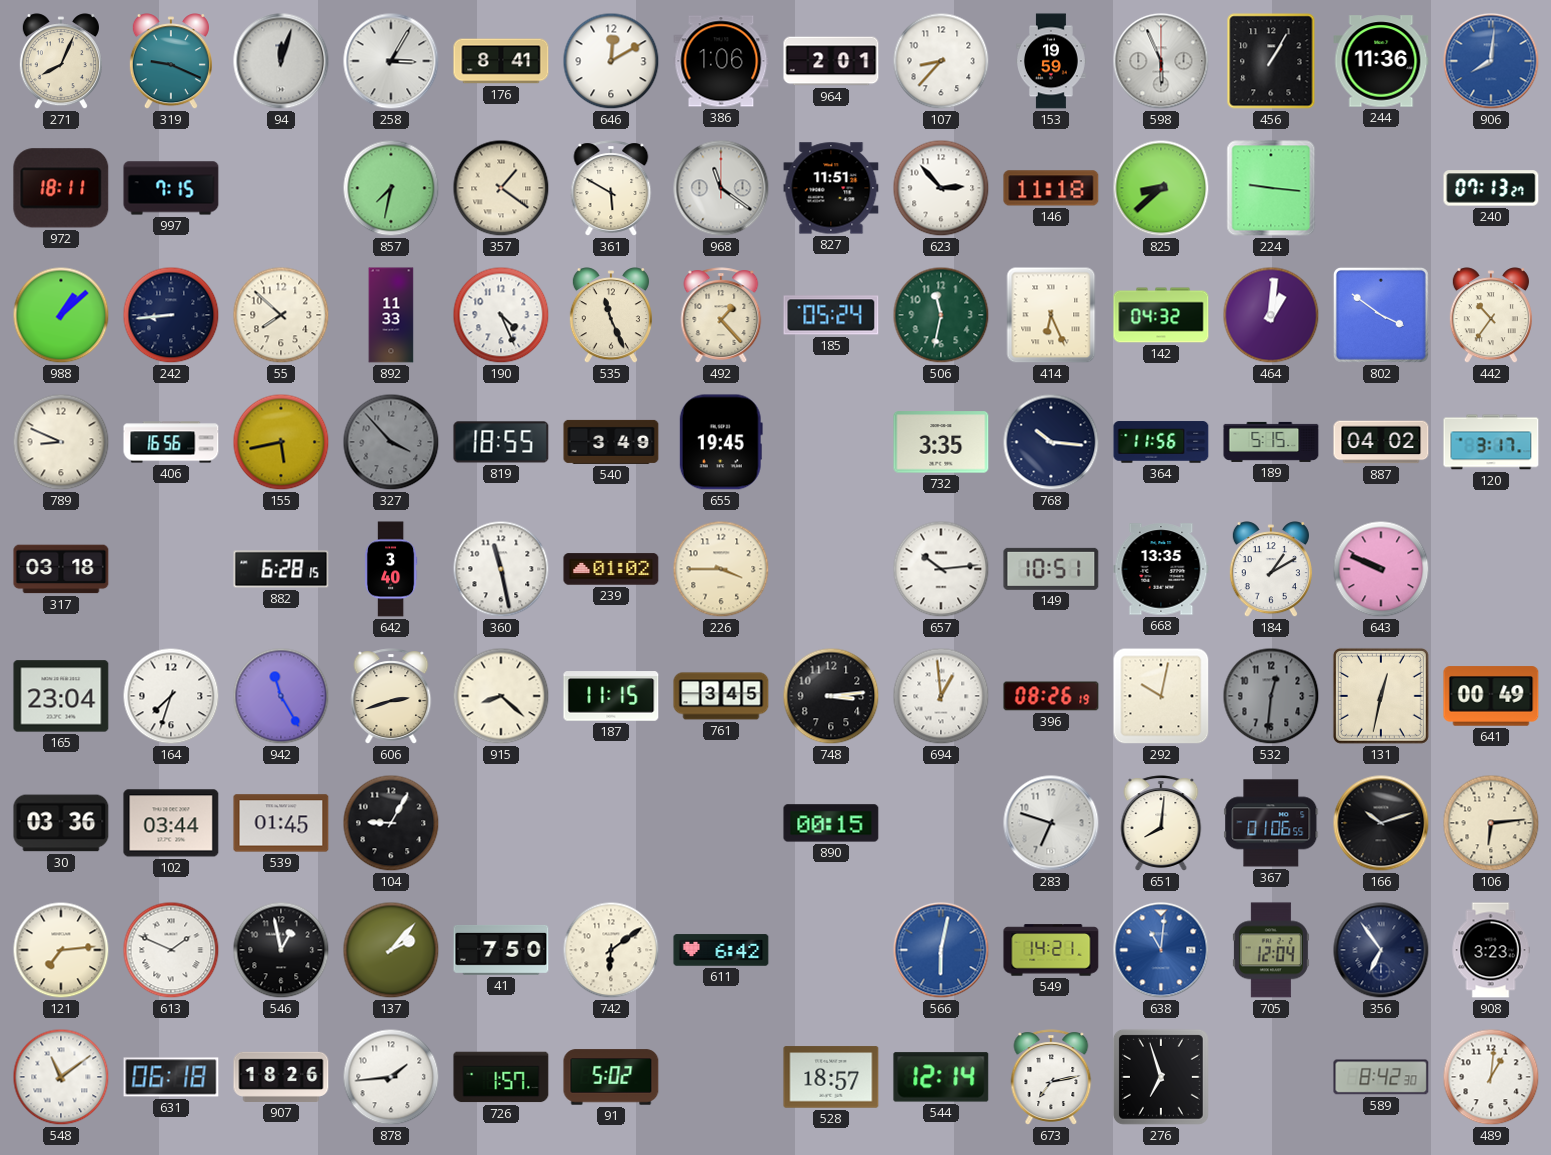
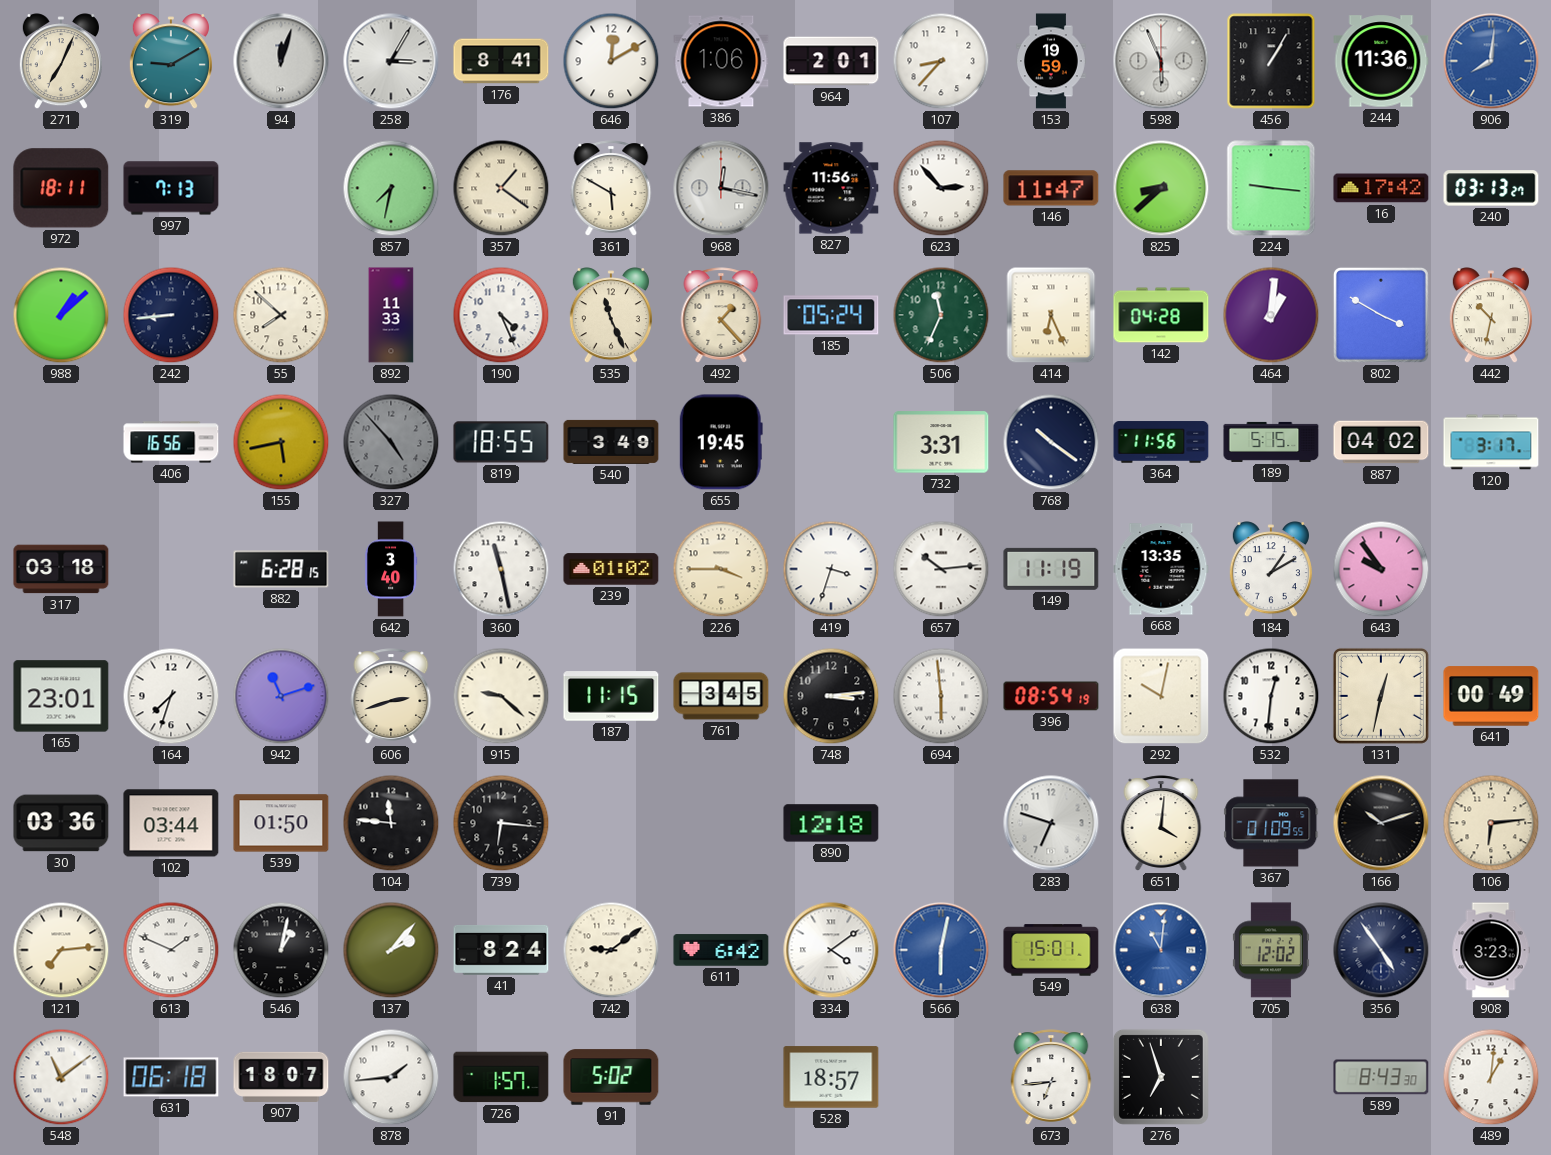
271: 8:04 -> 7:04
319: 9:19 -> 9:10
997: 7:15 -> 7:13
968: 11:21 -> 12:17
827: 11:51 -> 11:56
146: 11:18 -> 11:47
16: none -> 17:42
240: 07:13 -> 03:13
506: 11:32 -> 11:34
142: 04:32 -> 04:28
802: 3:51 -> 3:50
442: 10:36 -> 10:32
789: 8:49 -> none
327: 3:53 -> 4:53
732: 3:35 -> 3:31
768: 10:16 -> 10:21
419: none -> 3:33
149: 10:51 -> 11:19
643: 9:49 -> 9:54
165: 23:04 -> 23:01
942: 11:25 -> 11:12
915: 8:22 -> 9:22
694: 12:59 -> 5:59
396: 08:26 -> 08:54
532 dial: grey -> white
539: 01:45 -> 01:50
104: 9:05 -> 11:46
739: none -> 6:16
890: 00:15 -> 12:18
651: 8:01 -> 4:01
367: 01:06 -> 01:09
546: 12:58 -> 1:02
41: 7:50 -> 8:24
742: 6:09 -> 9:09
334: none -> 4:09
549: 14:21 -> 15:01
705: 12:04 -> 12:02
356: 6:54 -> 4:54
907: 18:26 -> 18:07
544: 12:14 -> none
673: 7:13 -> 6:44
589: 8:42 -> 8:43
